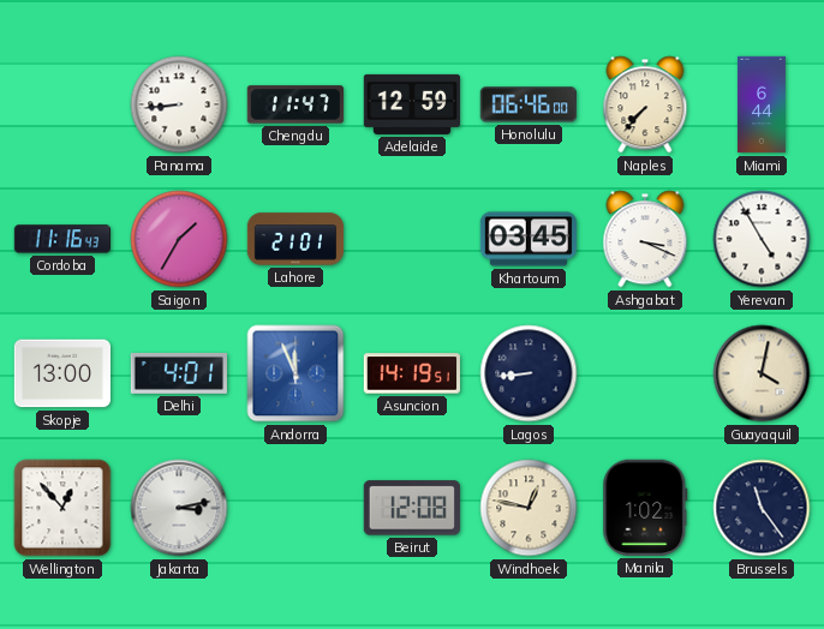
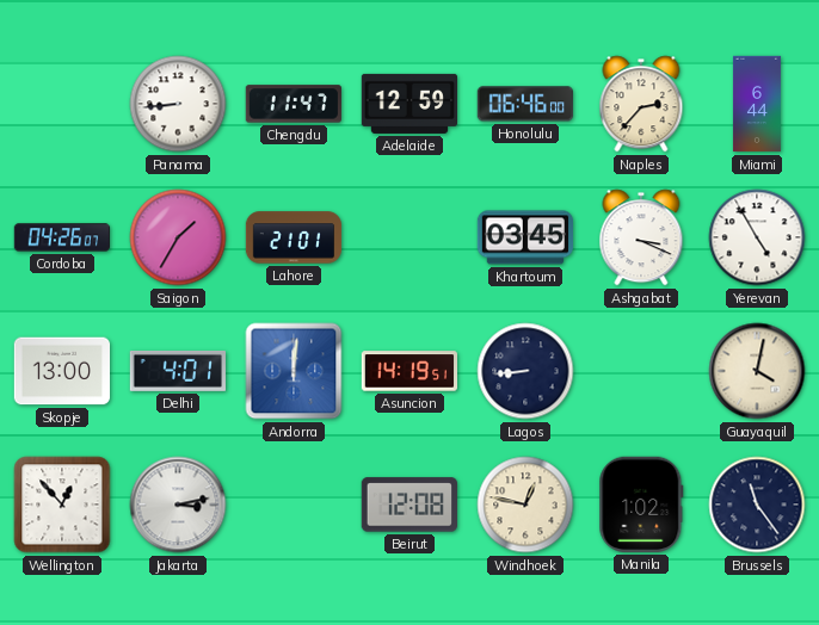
Naples: 7:37 -> 2:37
Cordoba: 11:16 -> 04:26
Andorra: 11:56 -> 12:01
